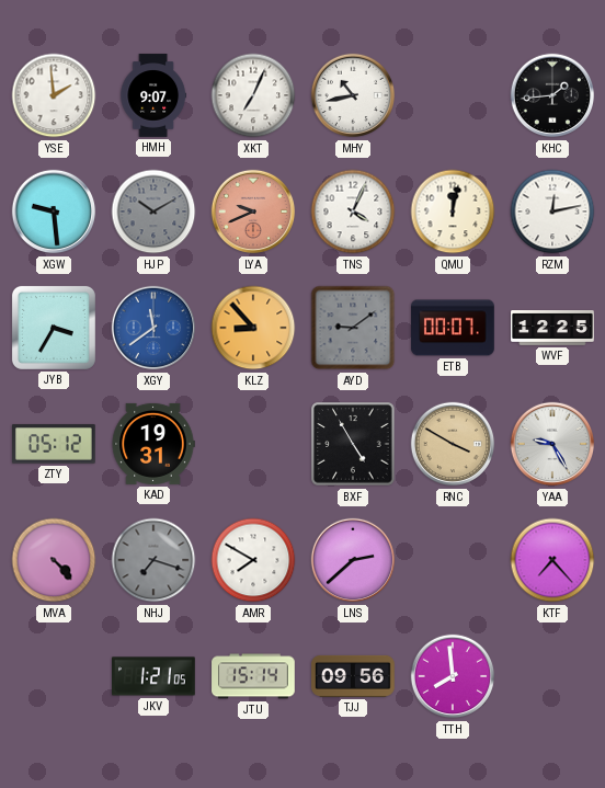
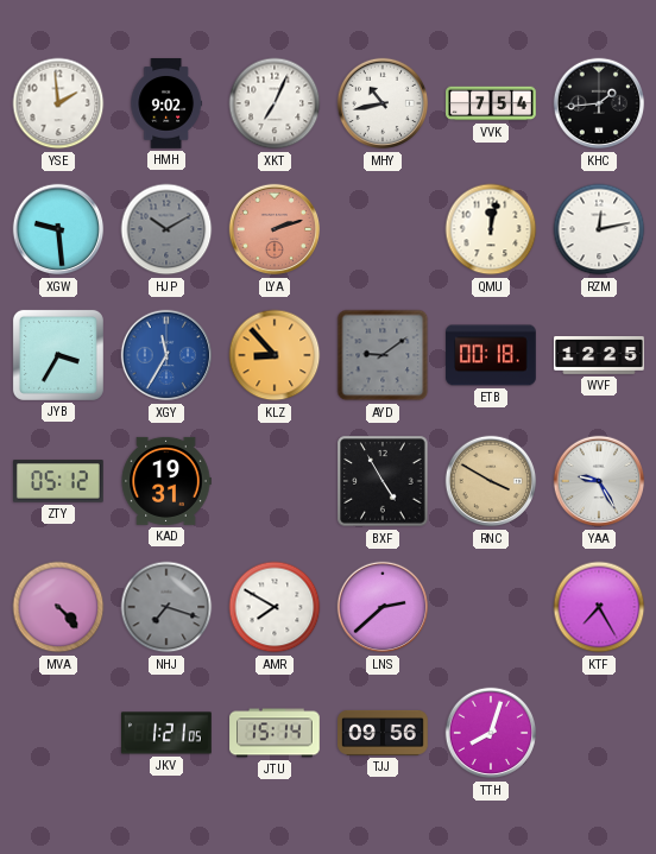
HMH: 9:07 -> 9:02
VVK: none -> 7:54
LYA: 9:41 -> 2:12
TNS: 4:04 -> none
XGY: 11:39 -> 11:35
ETB: 00:07 -> 00:18
KTF: 7:23 -> 7:25
TTH: 7:59 -> 8:03
